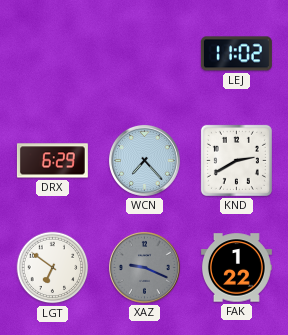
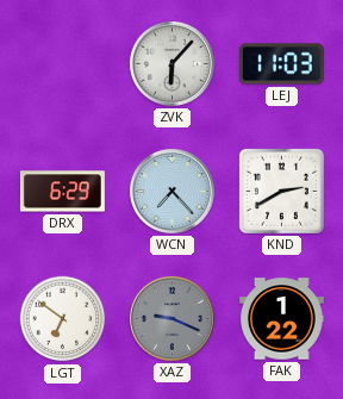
ZVK: none -> 6:07
LEJ: 11:02 -> 11:03
